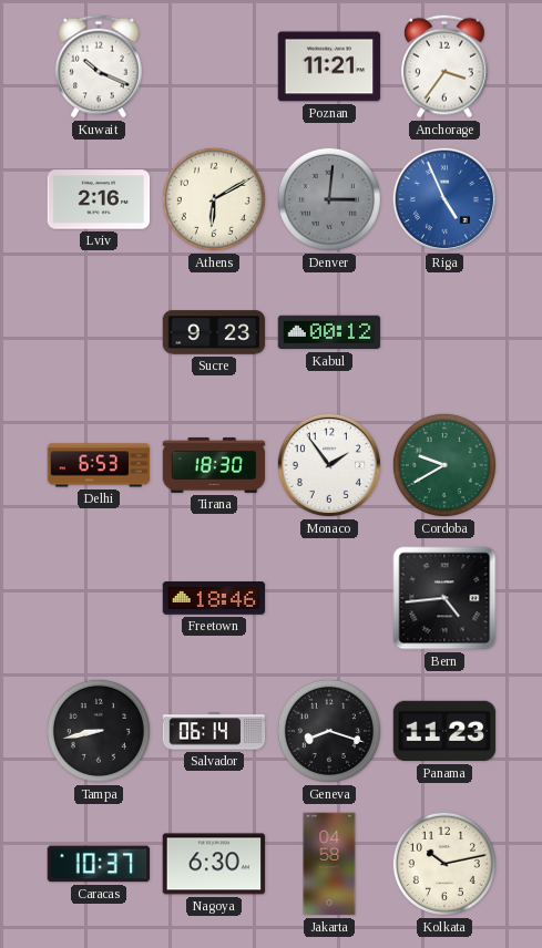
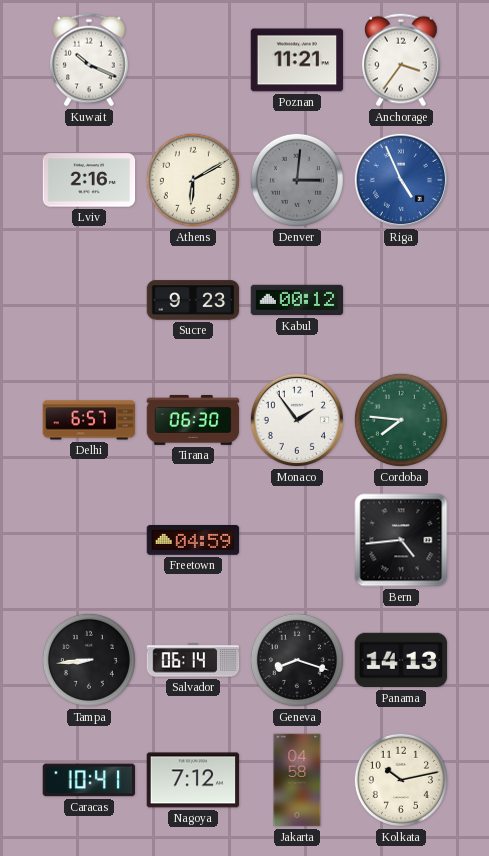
Delhi: 6:53 -> 6:57
Tirana: 18:30 -> 06:30
Cordoba: 9:40 -> 7:46
Freetown: 18:46 -> 04:59
Tampa: 8:43 -> 8:44
Panama: 11:23 -> 14:13
Caracas: 10:37 -> 10:41
Nagoya: 6:30 -> 7:12
